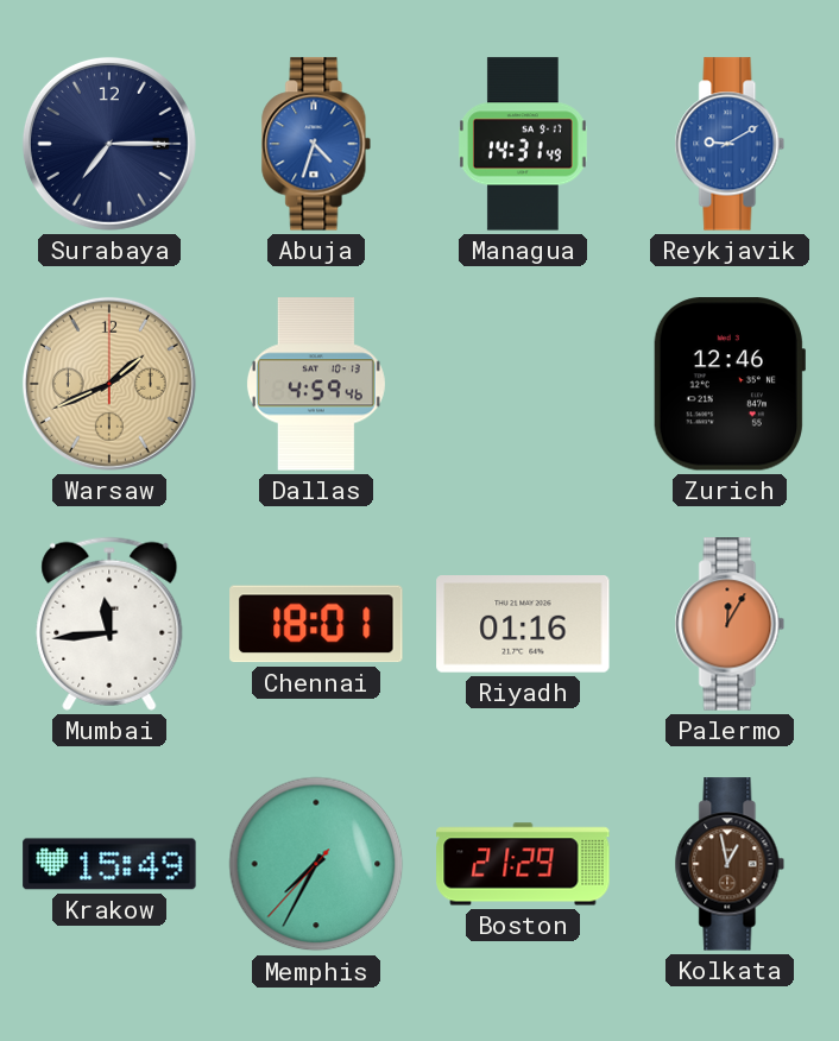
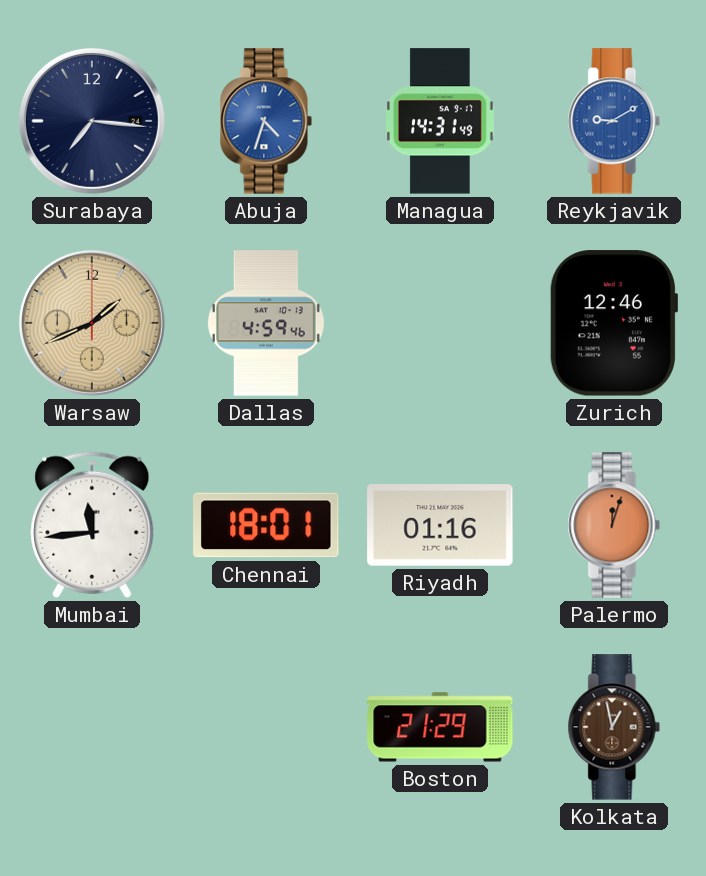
Surabaya: 7:15 -> 7:16
Palermo: 12:05 -> 12:03
Krakow: 15:49 -> none
Memphis: 7:34 -> none
